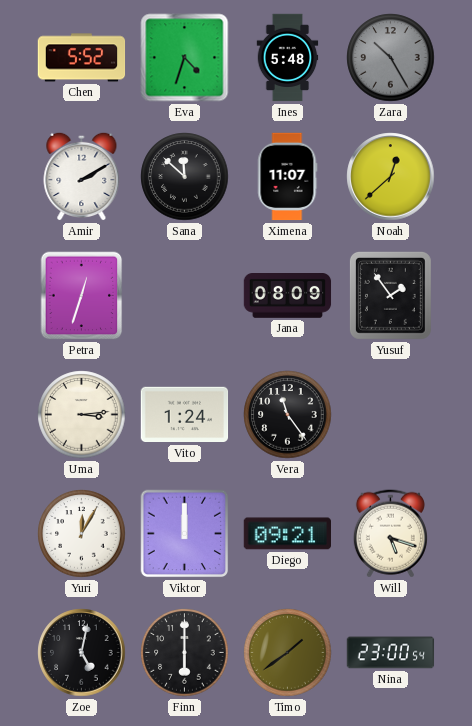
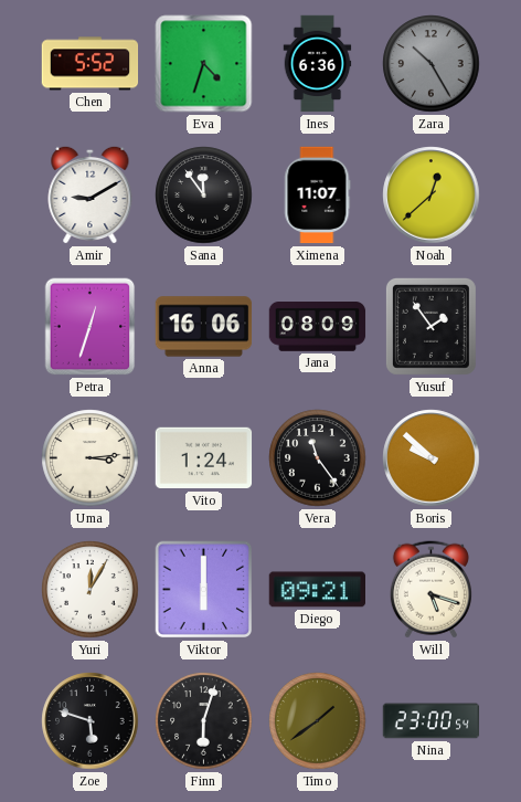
Ines: 5:48 -> 6:36
Amir: 2:10 -> 9:10
Sana: 11:52 -> 11:54
Anna: none -> 16:06
Boris: none -> 9:52
Viktor: 12:00 -> 6:00
Zoe: 5:02 -> 5:48
Finn: 6:00 -> 6:03
